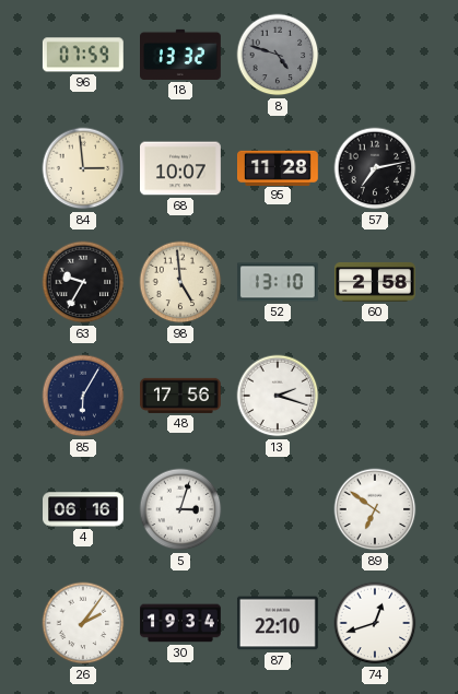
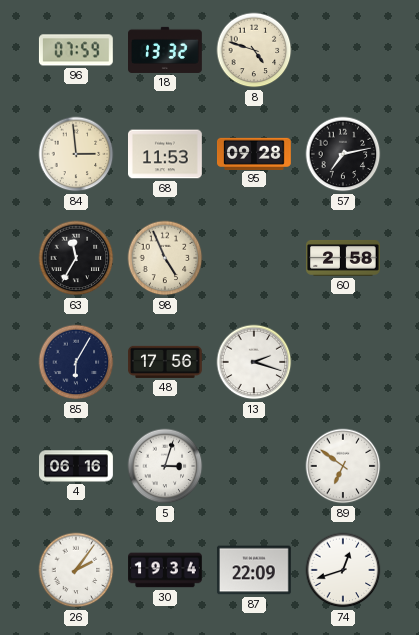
8 dial: grey -> cream
68: 10:07 -> 11:53
95: 11:28 -> 09:28
63: 9:35 -> 11:35
98: 4:59 -> 4:56
52: 13:10 -> none
87: 22:10 -> 22:09
